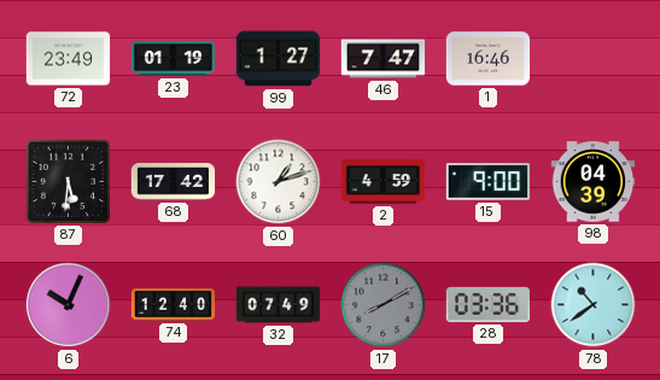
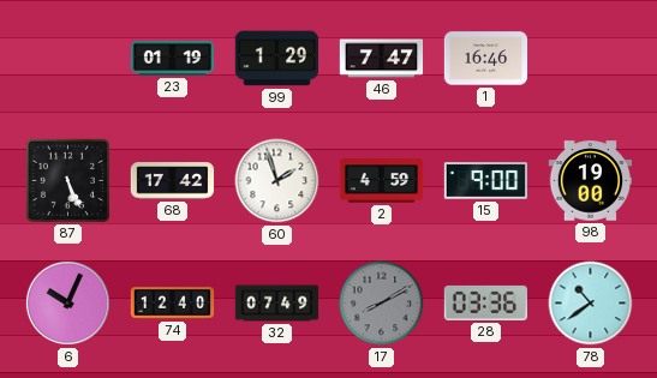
72: 23:49 -> none
99: 1:27 -> 1:29
87: 5:31 -> 5:26
60: 1:12 -> 1:57
98: 04:39 -> 19:00
